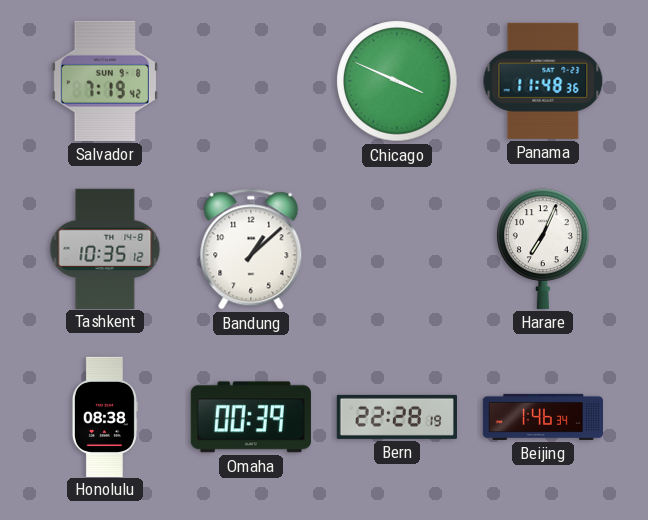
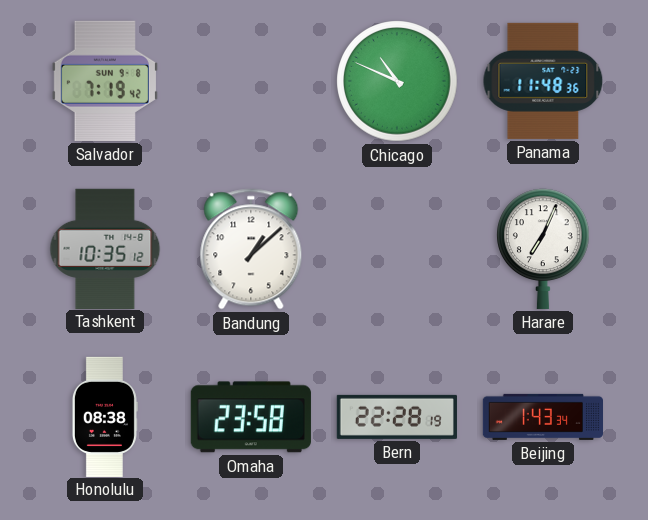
Chicago: 3:49 -> 10:49
Omaha: 00:39 -> 23:58
Beijing: 1:46 -> 1:43
